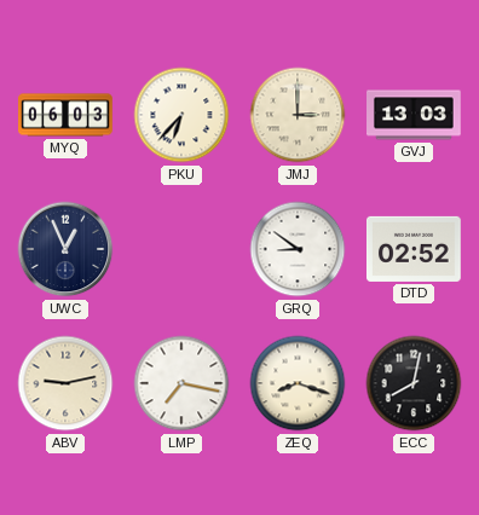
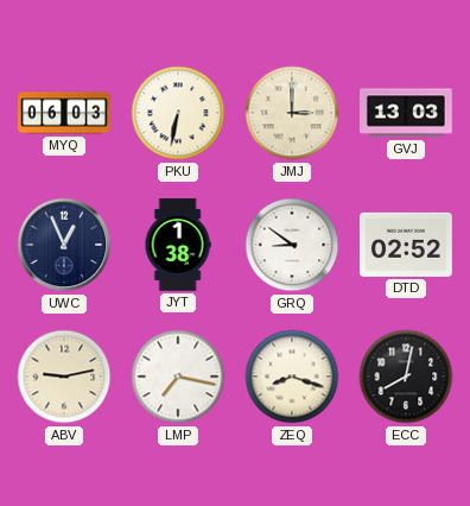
PKU: 6:37 -> 6:32
JYT: none -> 1:38
